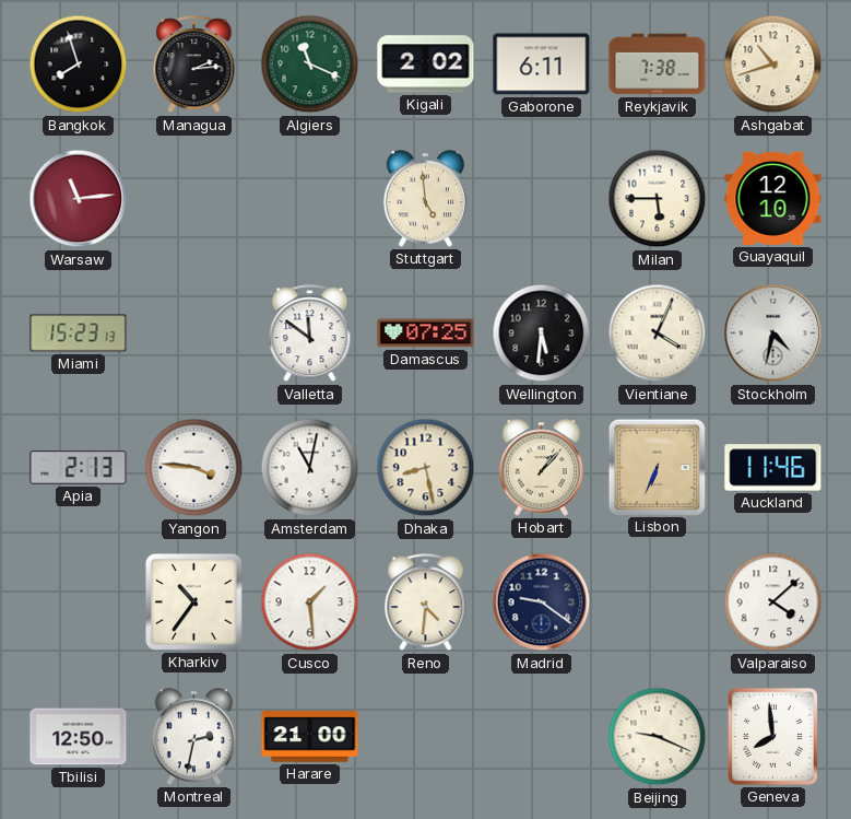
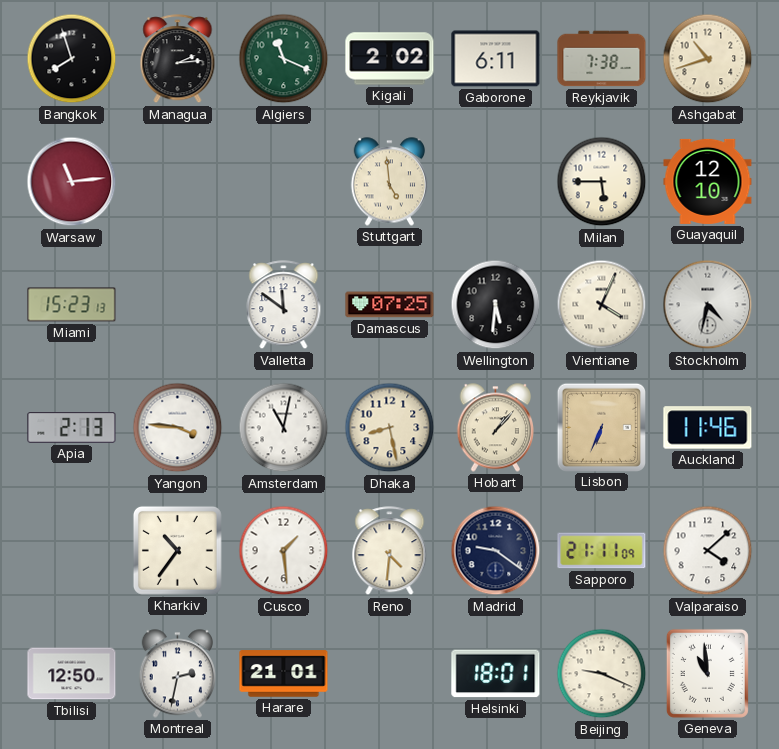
Sapporo: none -> 21:11
Harare: 21:00 -> 21:01
Helsinki: none -> 18:01
Geneva: 7:59 -> 10:59
